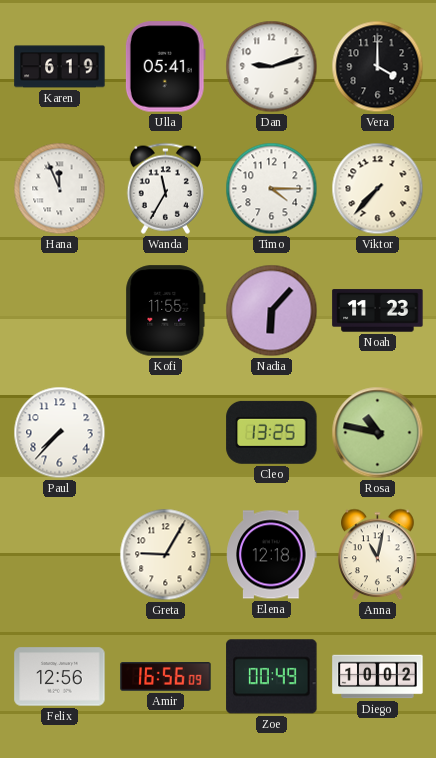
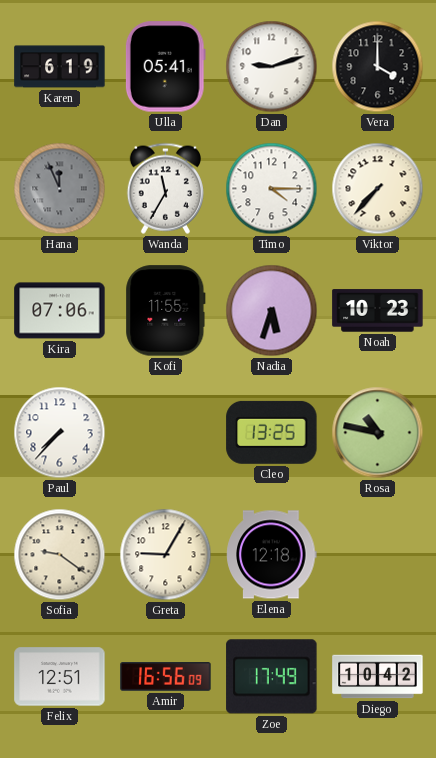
Hana dial: white -> grey
Kira: none -> 07:06
Nadia: 6:07 -> 5:33
Noah: 11:23 -> 10:23
Sofia: none -> 9:21
Anna: 11:02 -> none
Felix: 12:56 -> 12:51
Zoe: 00:49 -> 17:49
Diego: 10:02 -> 10:42
